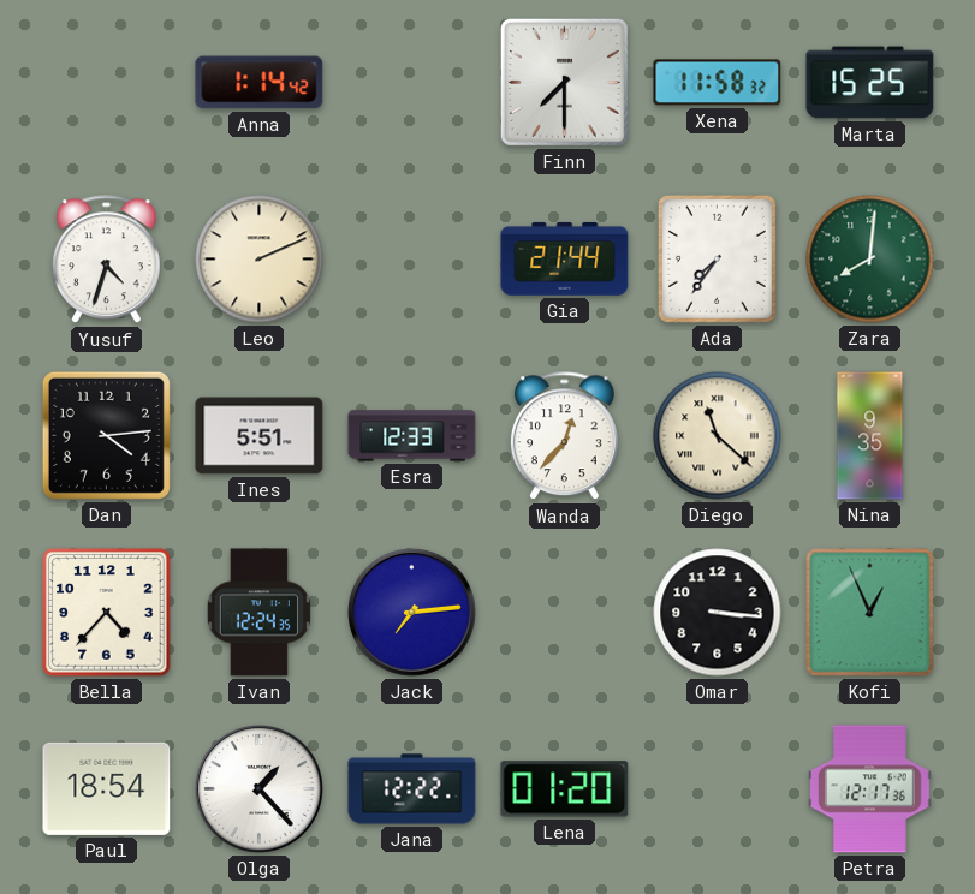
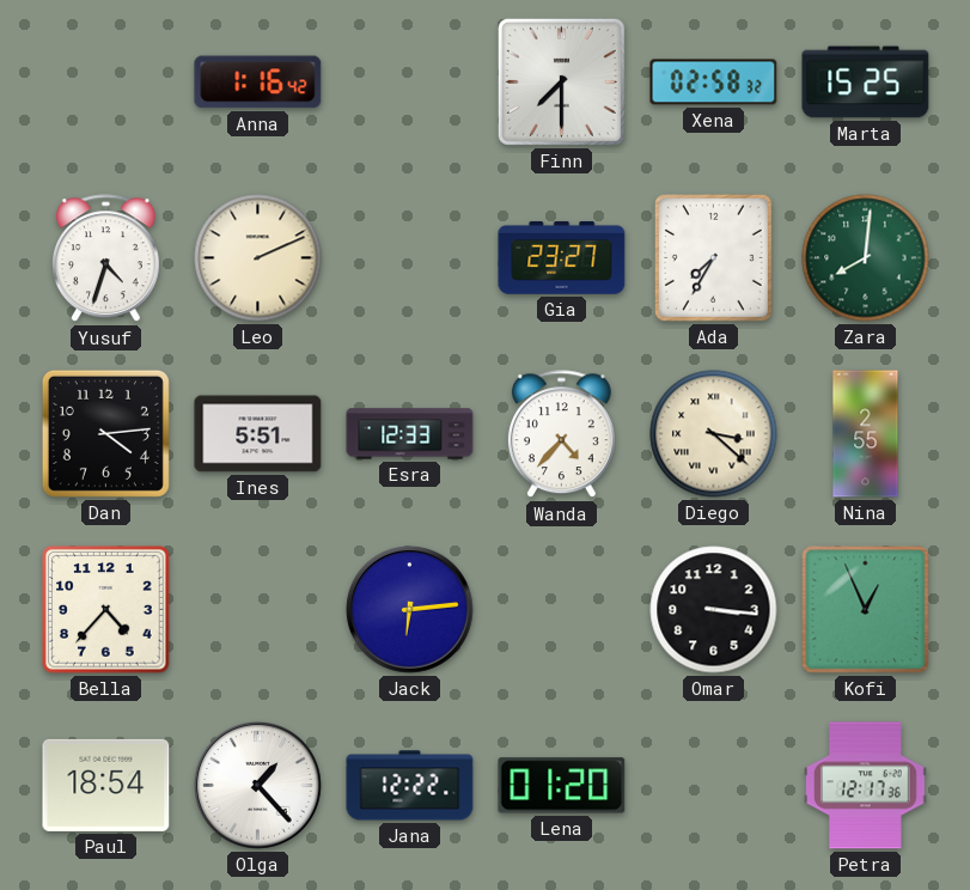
Anna: 1:14 -> 1:16
Xena: 11:58 -> 02:58
Gia: 21:44 -> 23:27
Ada: 7:36 -> 7:35
Wanda: 12:37 -> 4:37
Diego: 11:22 -> 3:22
Nina: 9:35 -> 2:55
Ivan: 12:24 -> none
Jack: 7:14 -> 6:14
